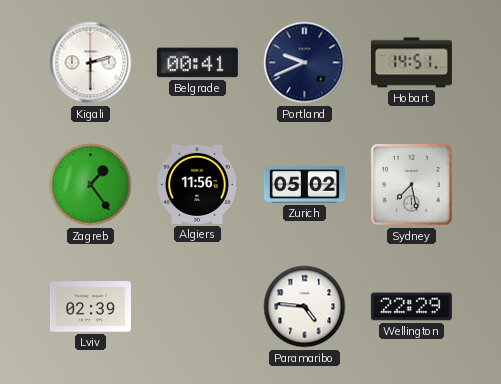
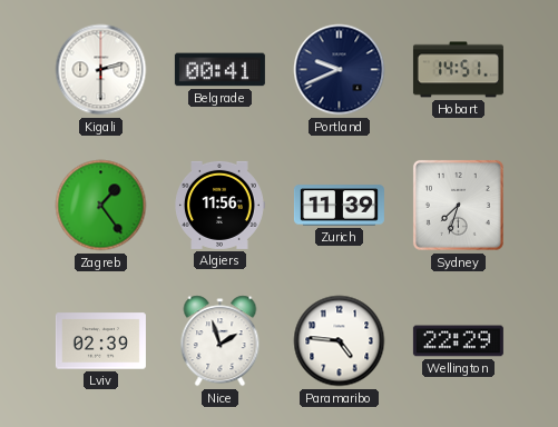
Zurich: 05:02 -> 11:39
Sydney: 7:28 -> 7:33
Nice: none -> 1:57
